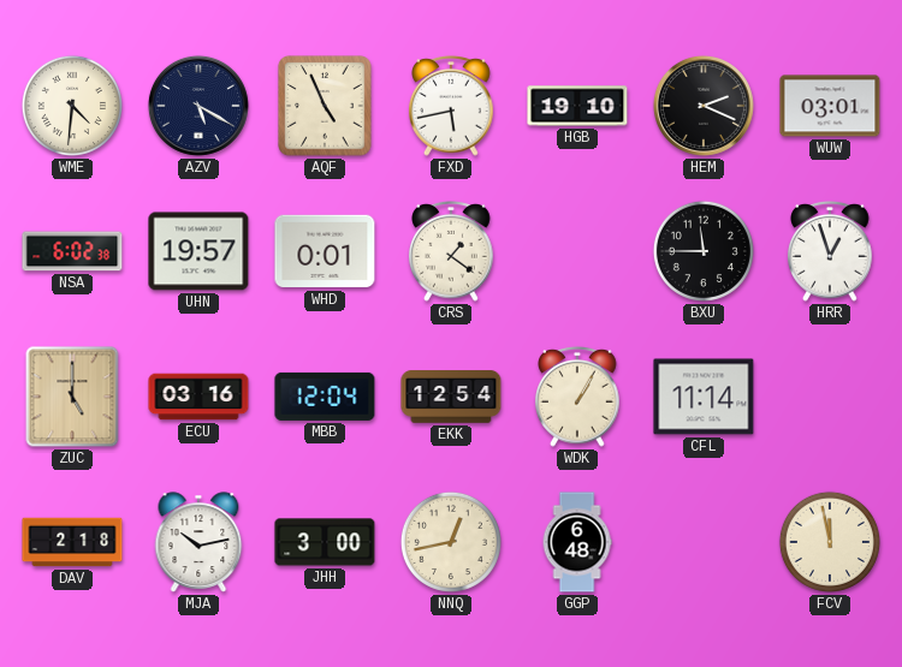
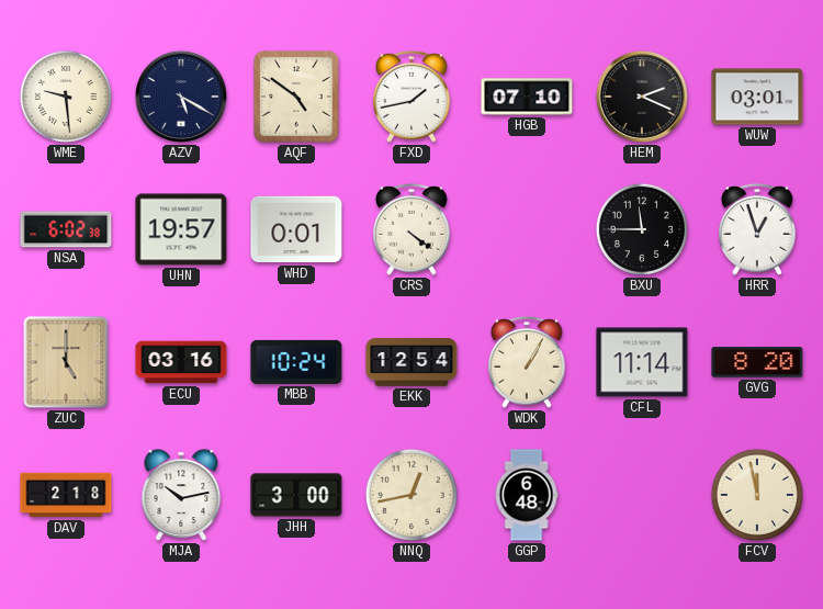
WME: 4:31 -> 9:29
AQF: 4:56 -> 4:51
FXD: 5:43 -> 1:43
HGB: 19:10 -> 07:10
CRS: 1:21 -> 4:21
MBB: 12:04 -> 10:24
GVG: none -> 8:20
